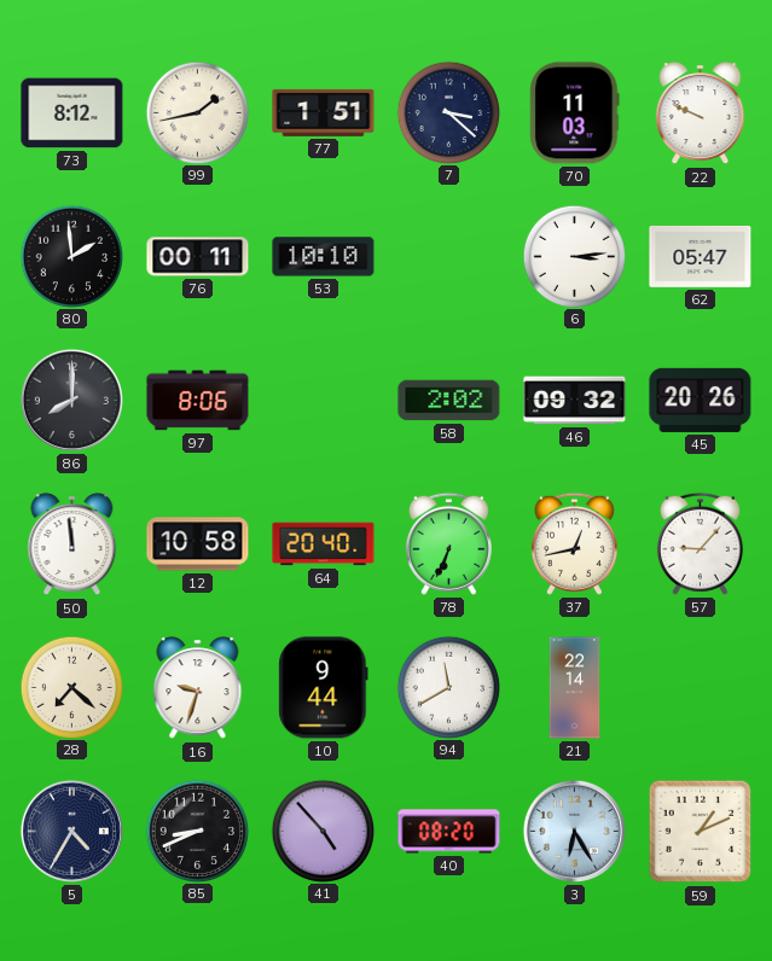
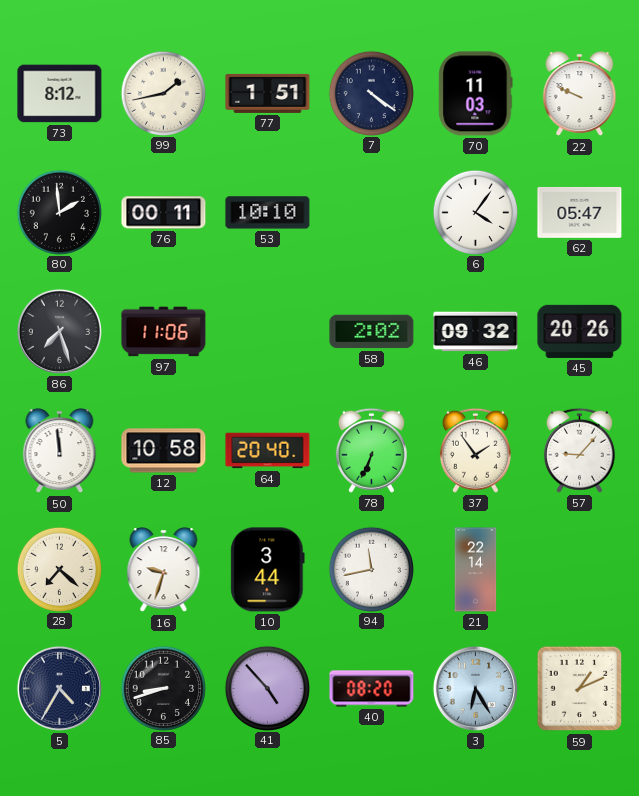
7: 3:22 -> 4:21
6: 3:14 -> 4:06
86: 8:00 -> 7:27
97: 8:06 -> 11:06
37: 12:43 -> 1:54
10: 9:44 -> 3:44
94: 11:40 -> 11:43
85: 8:41 -> 8:42
